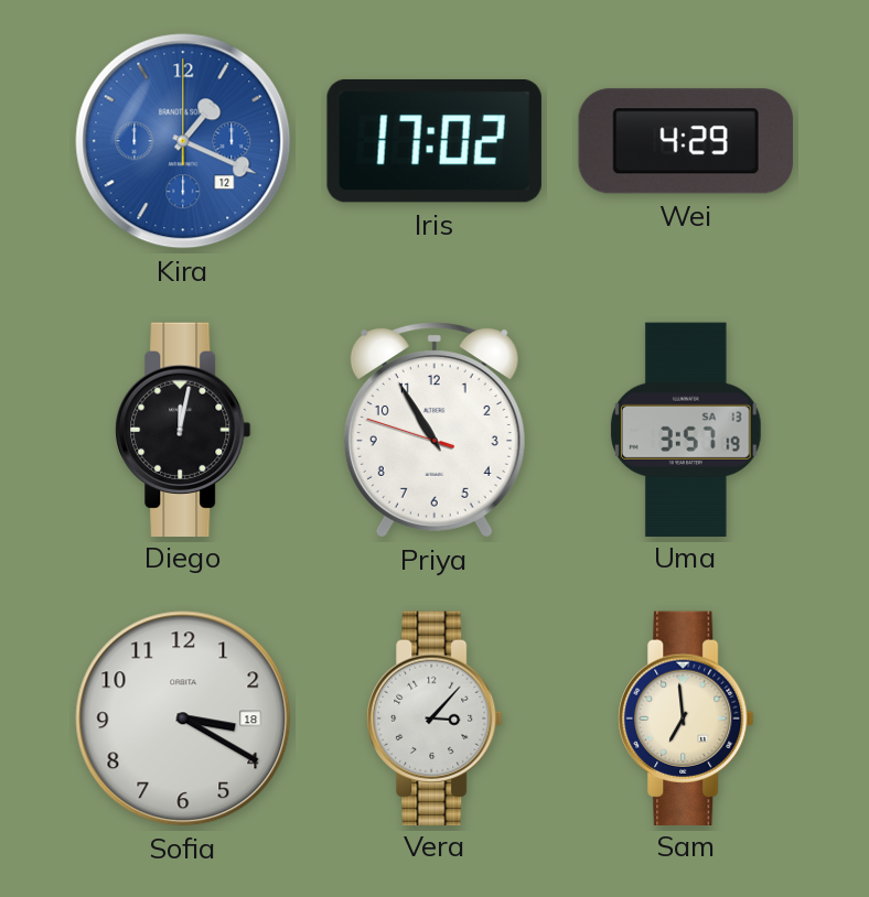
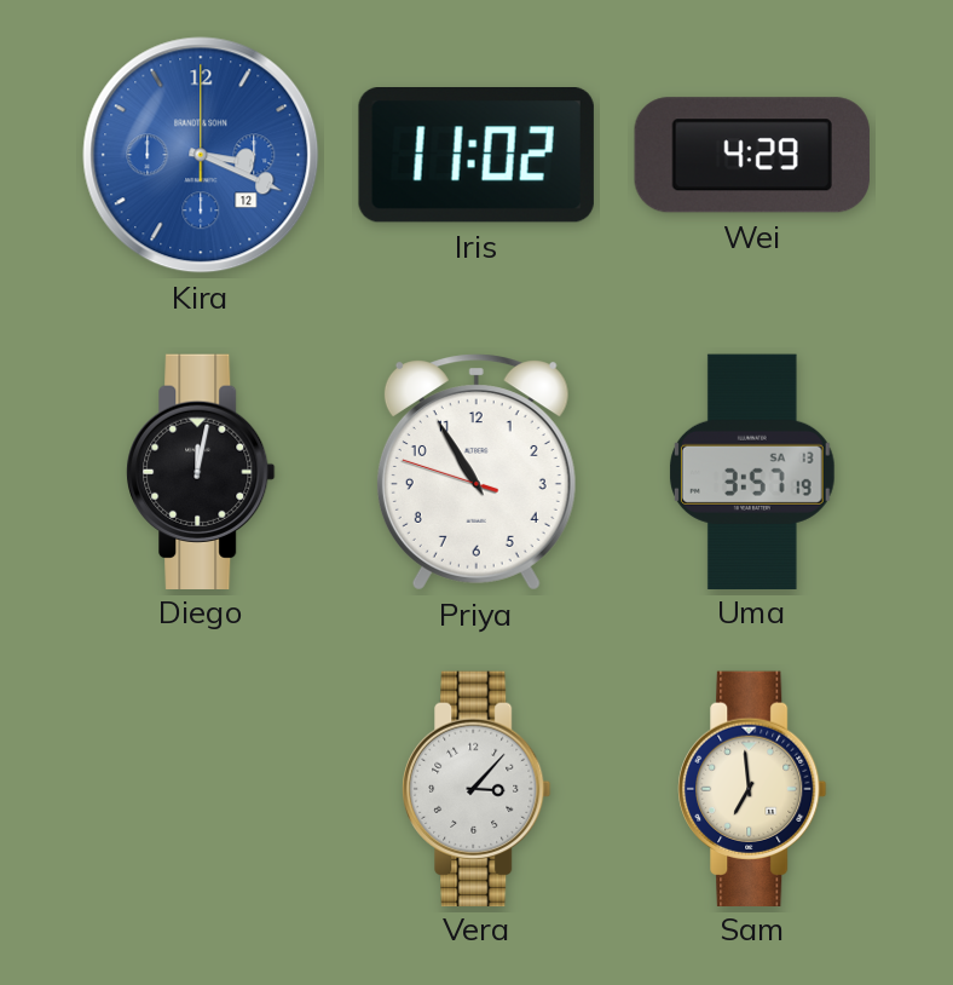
Kira: 1:19 -> 3:19
Iris: 17:02 -> 11:02
Sofia: 3:20 -> none
